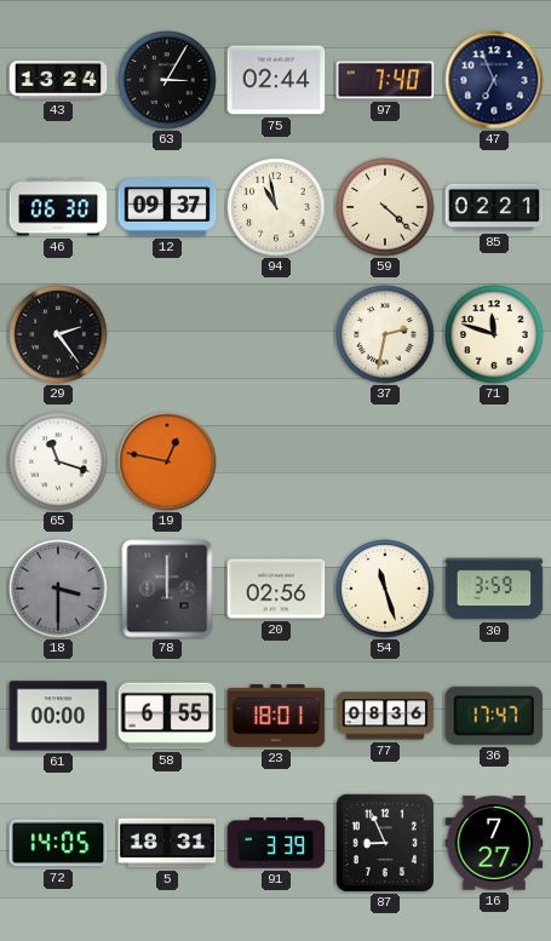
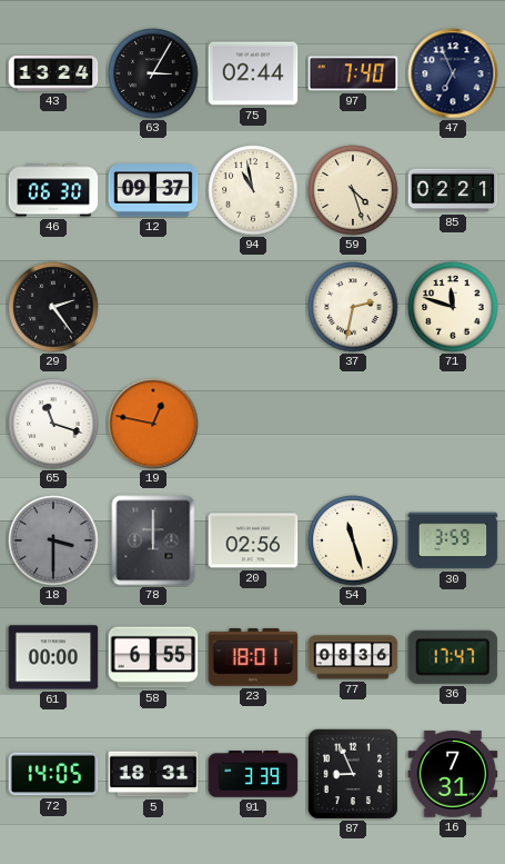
59: 4:22 -> 4:27
16: 7:27 -> 7:31
